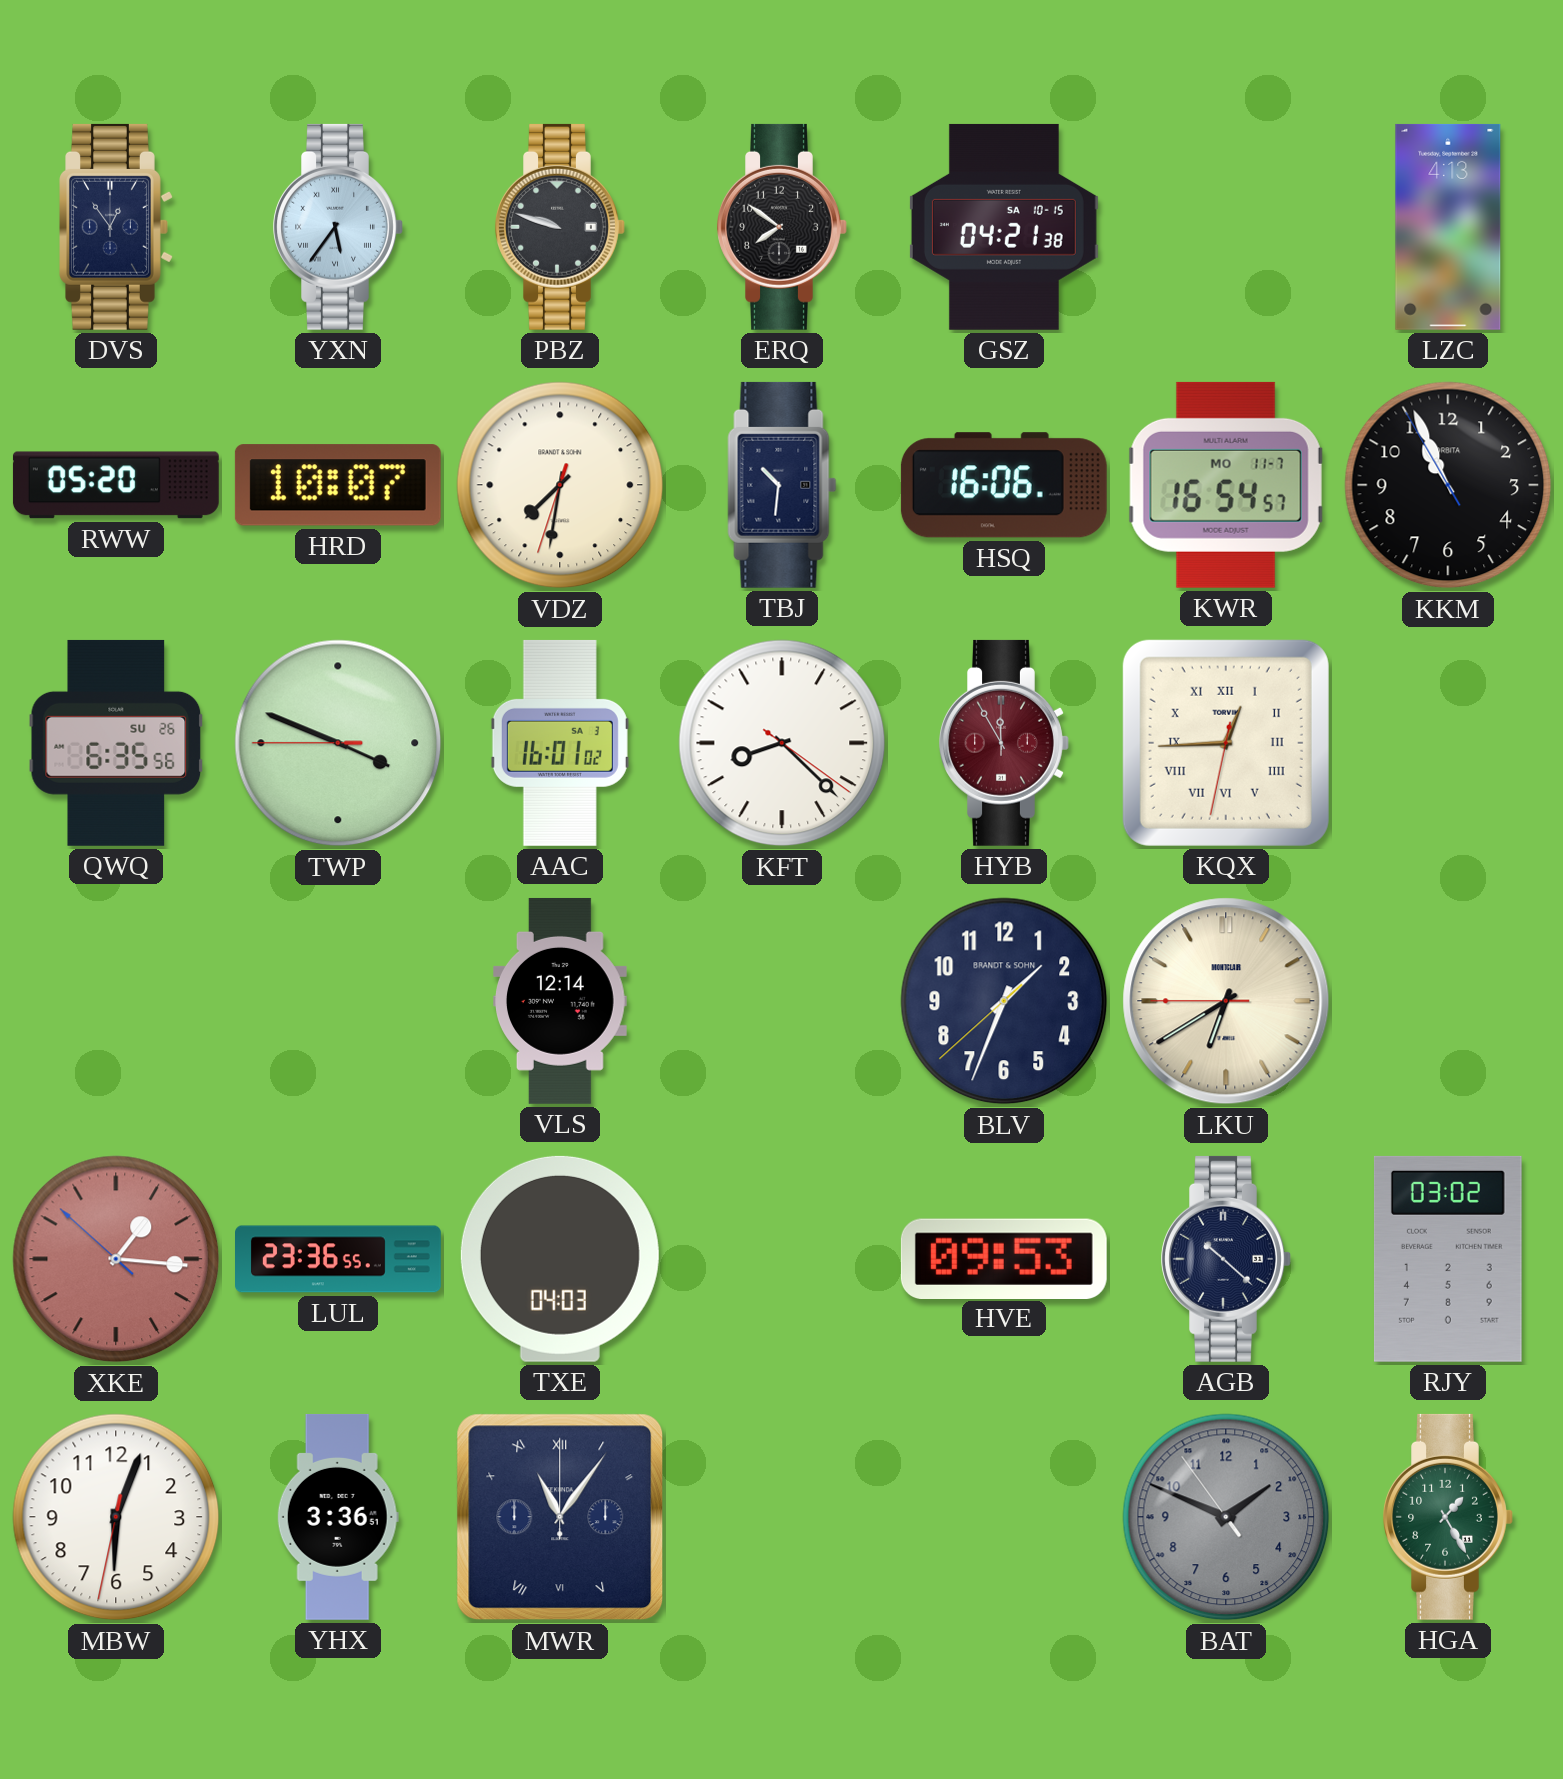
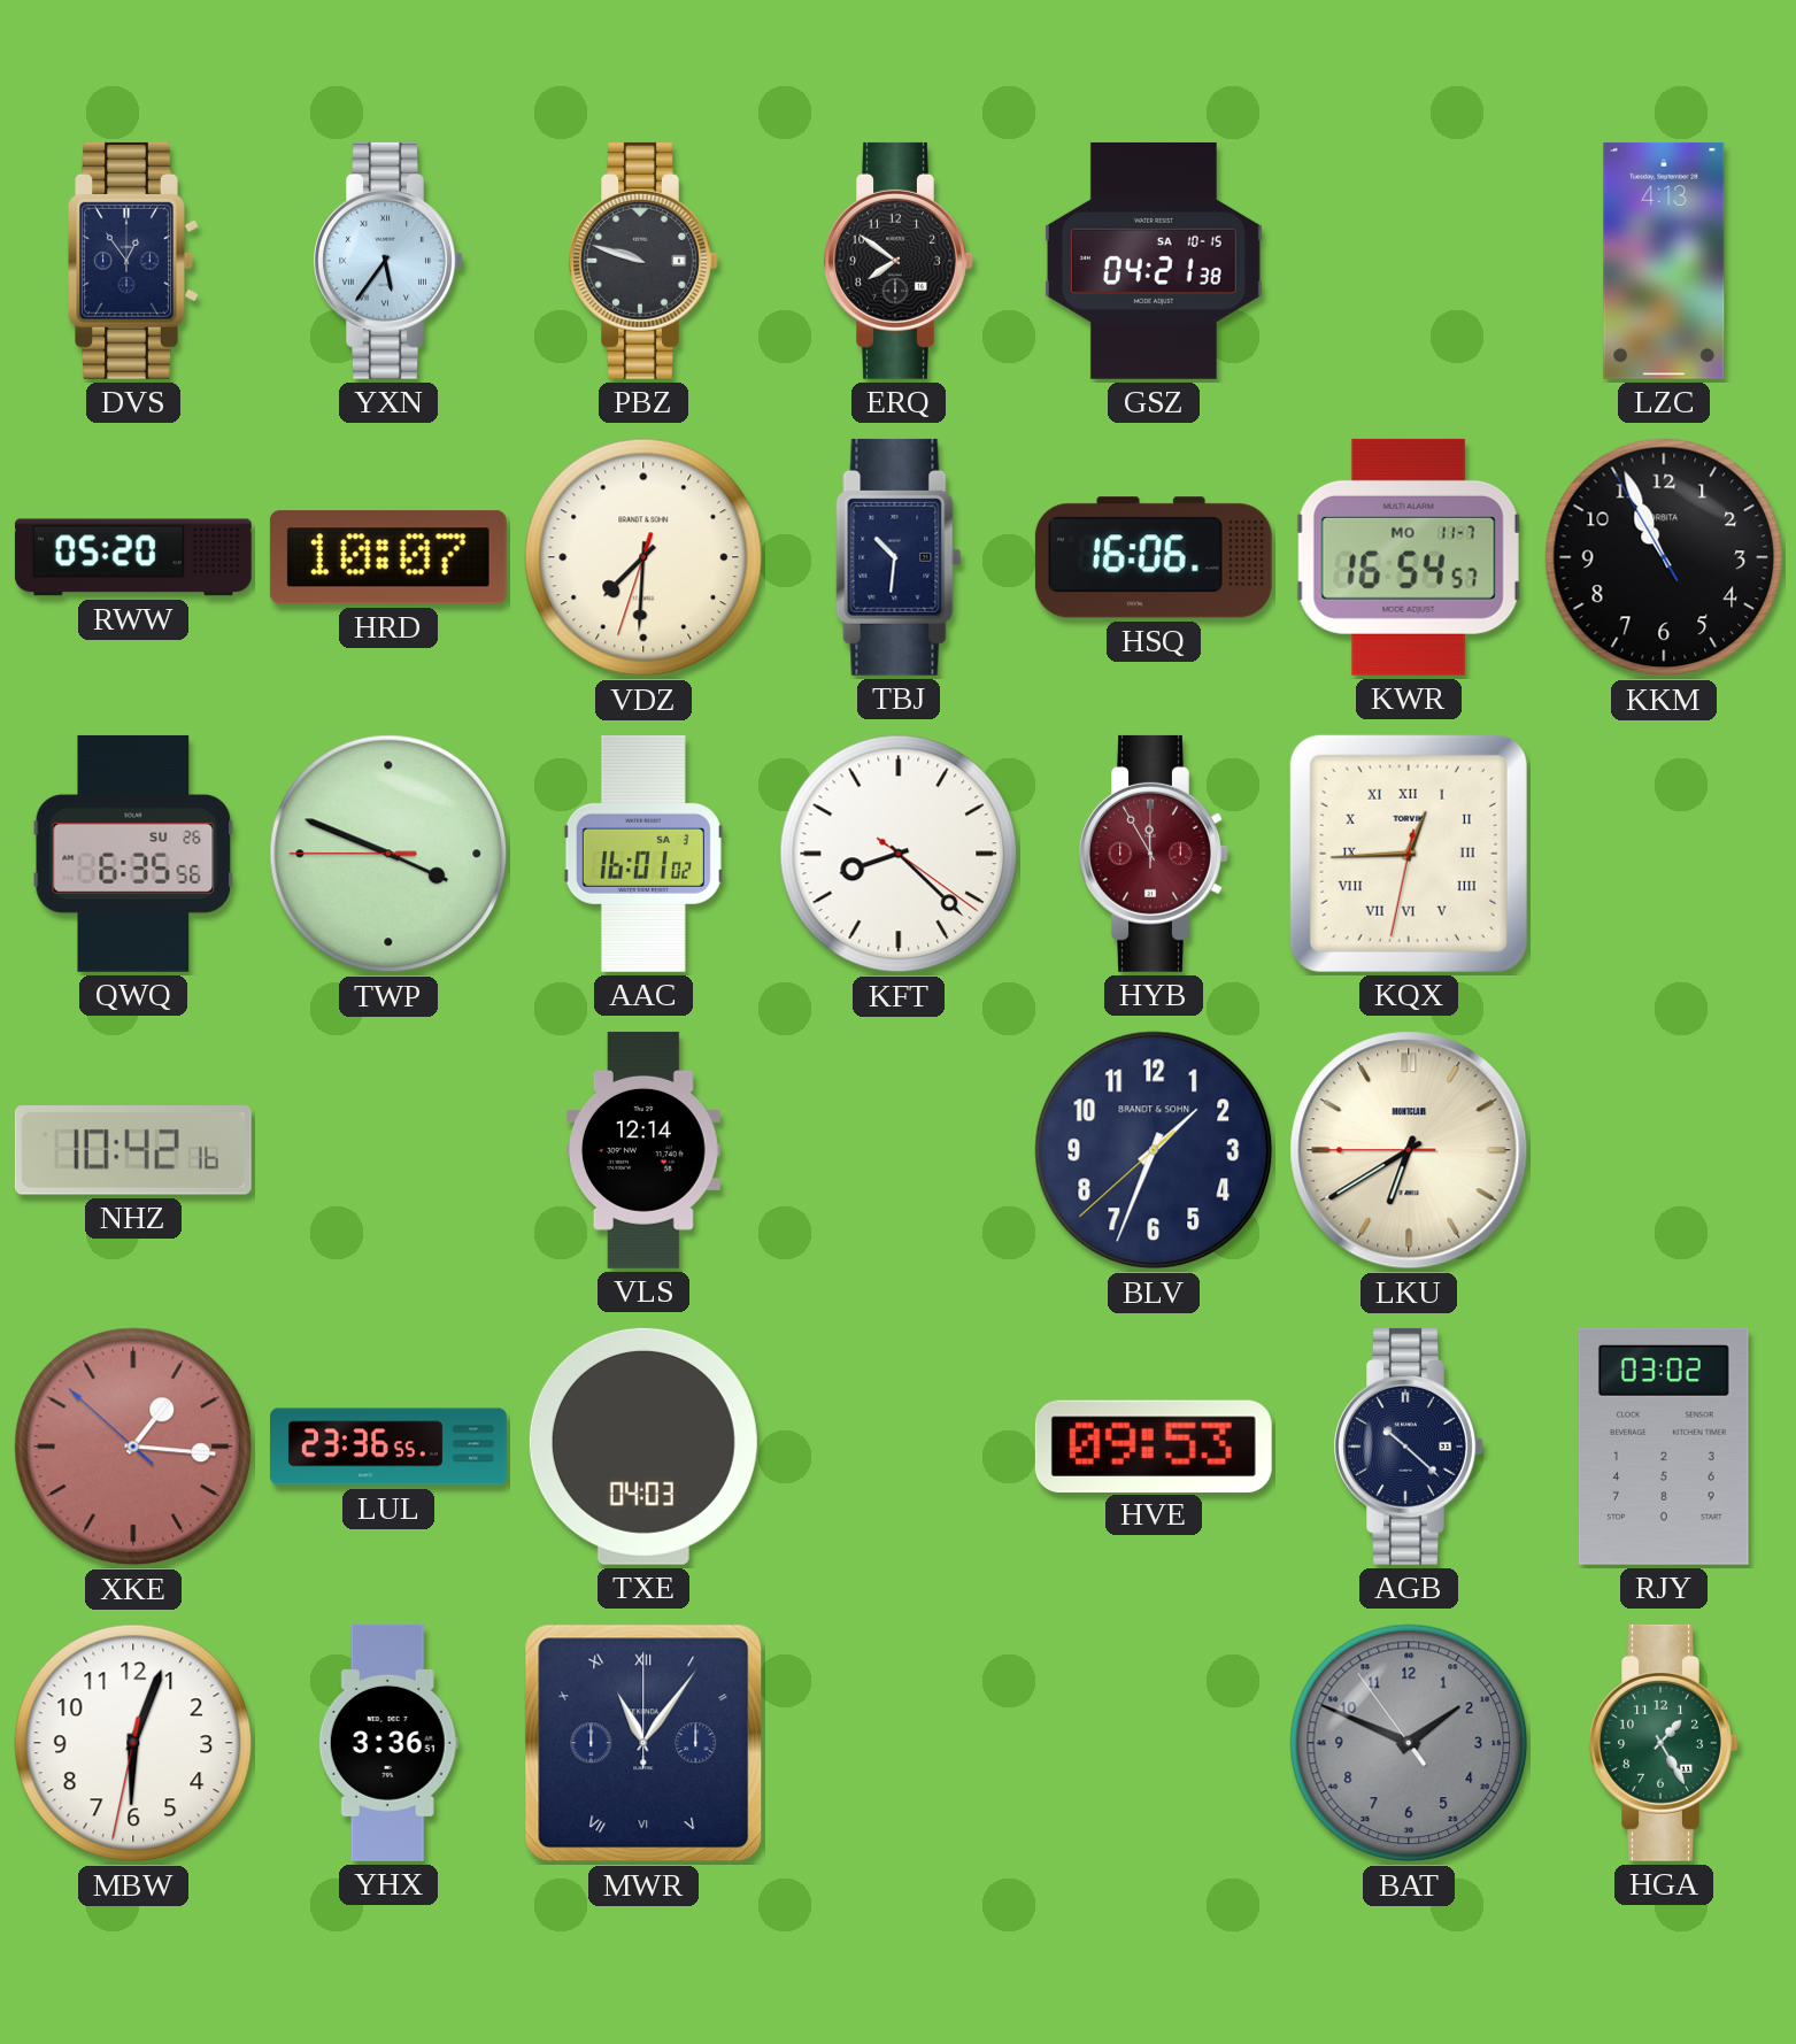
VDZ: 7:31 -> 7:30
NHZ: none -> 10:42
